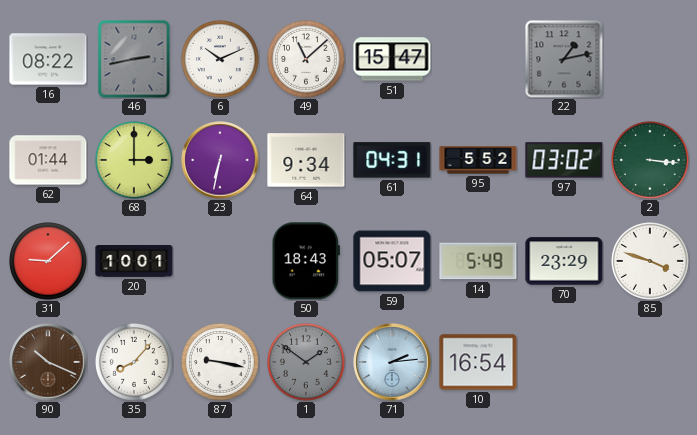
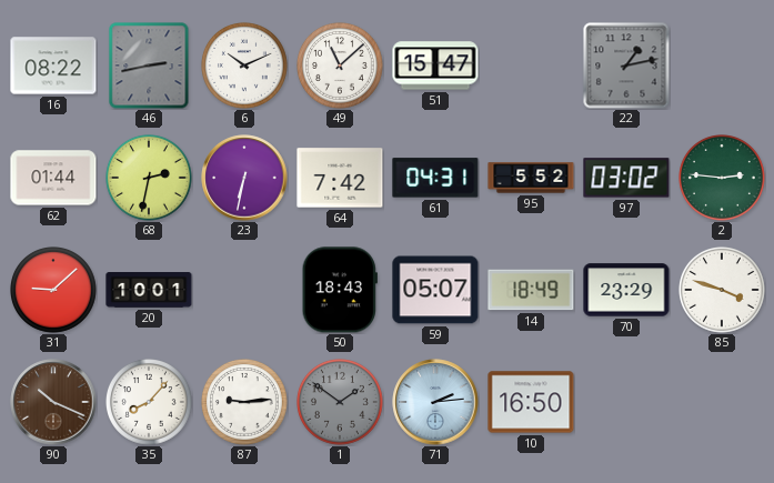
68: 3:00 -> 2:32
64: 9:34 -> 7:42
2: 3:16 -> 2:46
14: 5:49 -> 18:49
87: 9:17 -> 9:14
10: 16:54 -> 16:50
